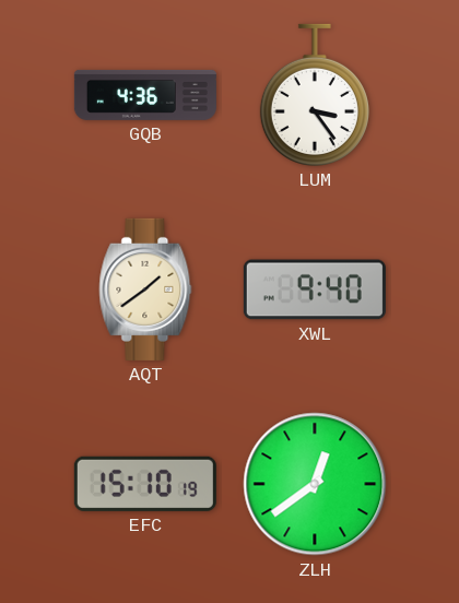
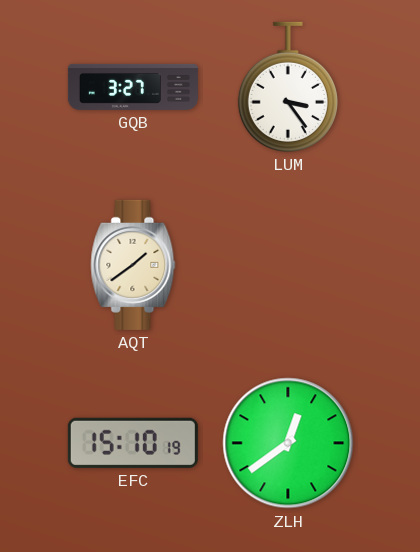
GQB: 4:36 -> 3:27
XWL: 9:40 -> none
